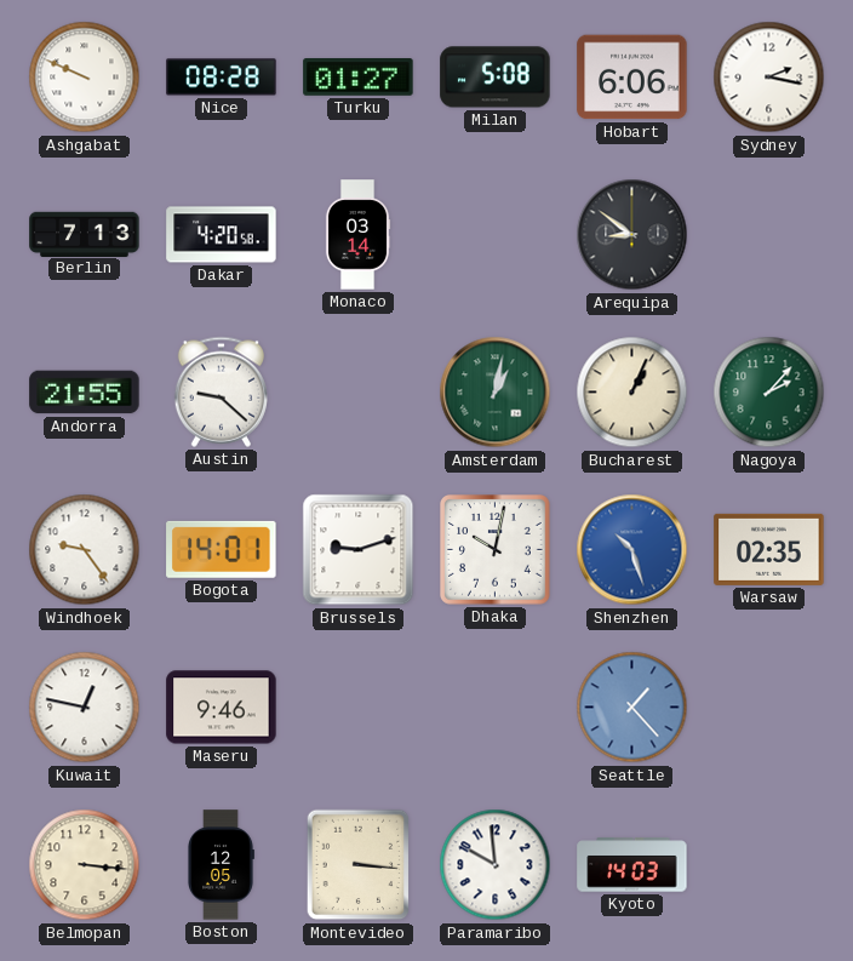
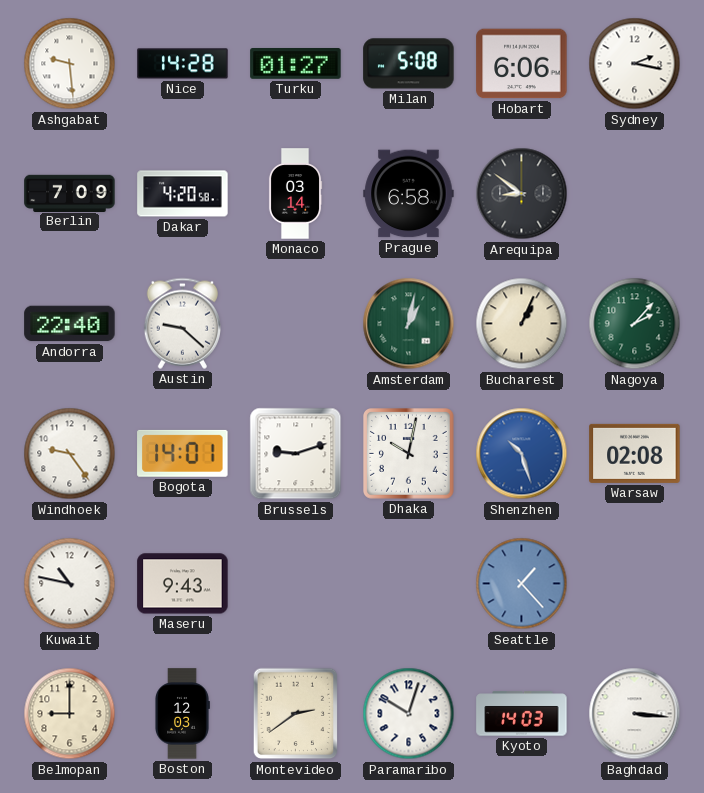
Ashgabat: 9:49 -> 9:29
Nice: 08:28 -> 14:28
Berlin: 7:13 -> 7:09
Prague: none -> 6:58
Andorra: 21:55 -> 22:40
Warsaw: 02:35 -> 02:08
Kuwait: 12:47 -> 10:47
Maseru: 9:46 -> 9:43
Belmopan: 3:16 -> 9:00
Boston: 12:05 -> 12:03
Montevideo: 3:16 -> 2:39
Paramaribo: 9:59 -> 10:03
Baghdad: none -> 3:16
